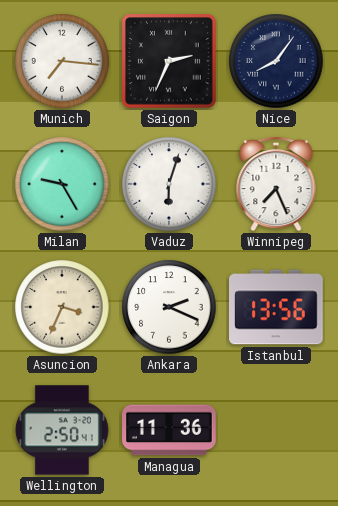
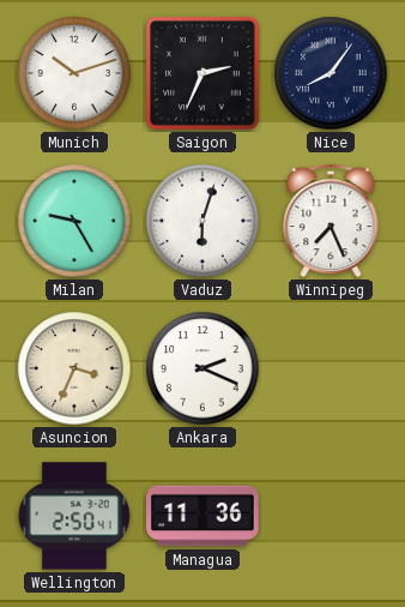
Munich: 7:16 -> 10:12
Istanbul: 13:56 -> none
